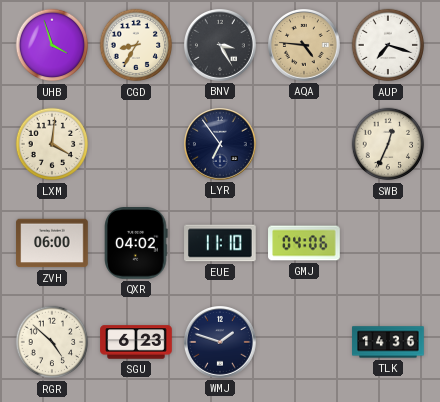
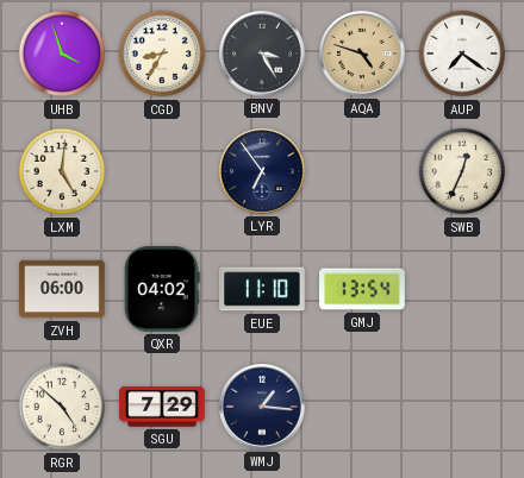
AQA: 4:46 -> 4:48
AUP: 7:18 -> 7:21
LXM: 4:01 -> 5:01
GMJ: 04:06 -> 13:54
SGU: 6:23 -> 7:29
WMJ: 1:48 -> 1:16
TLK: 14:36 -> none
